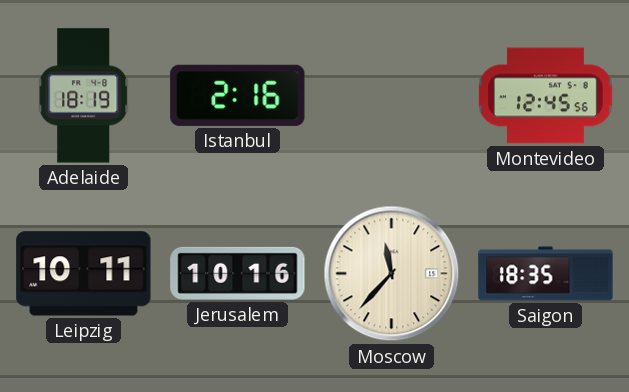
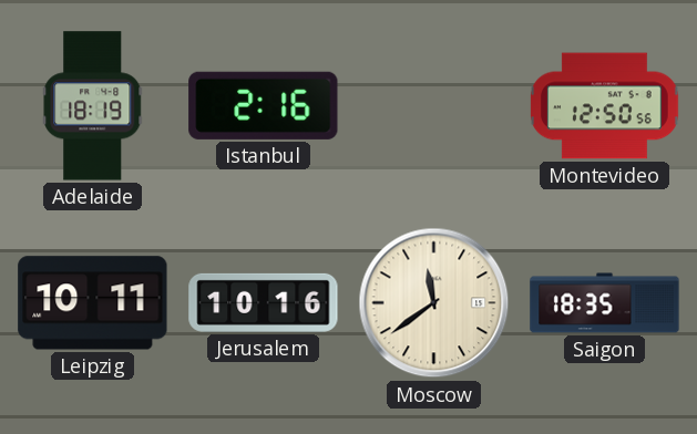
Montevideo: 12:45 -> 12:50
Moscow: 11:37 -> 11:39
